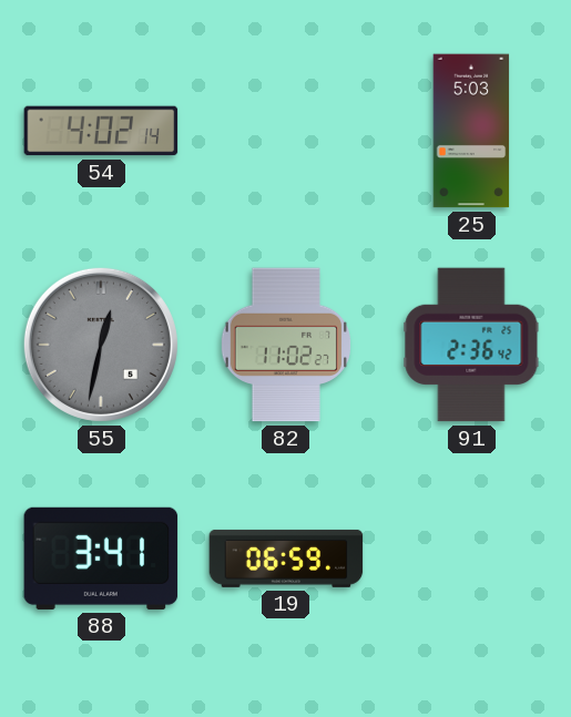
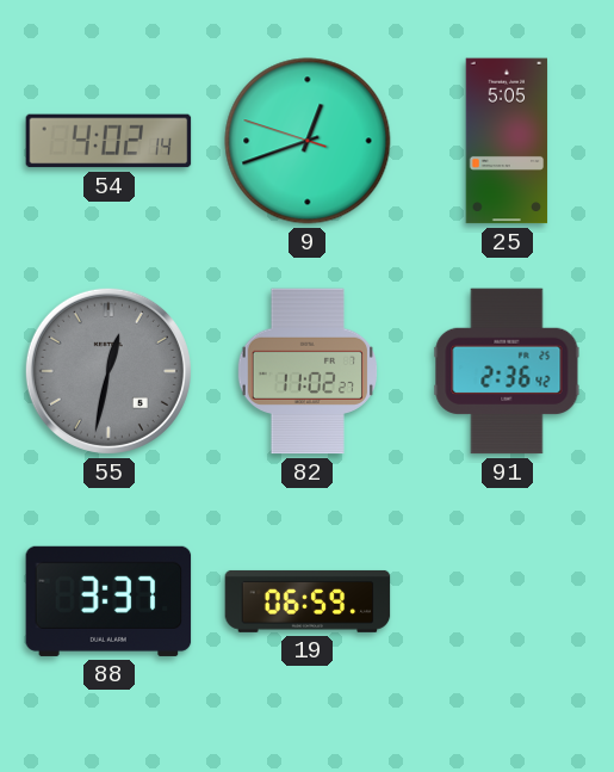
9: none -> 12:41
25: 5:03 -> 5:05
88: 3:41 -> 3:37
